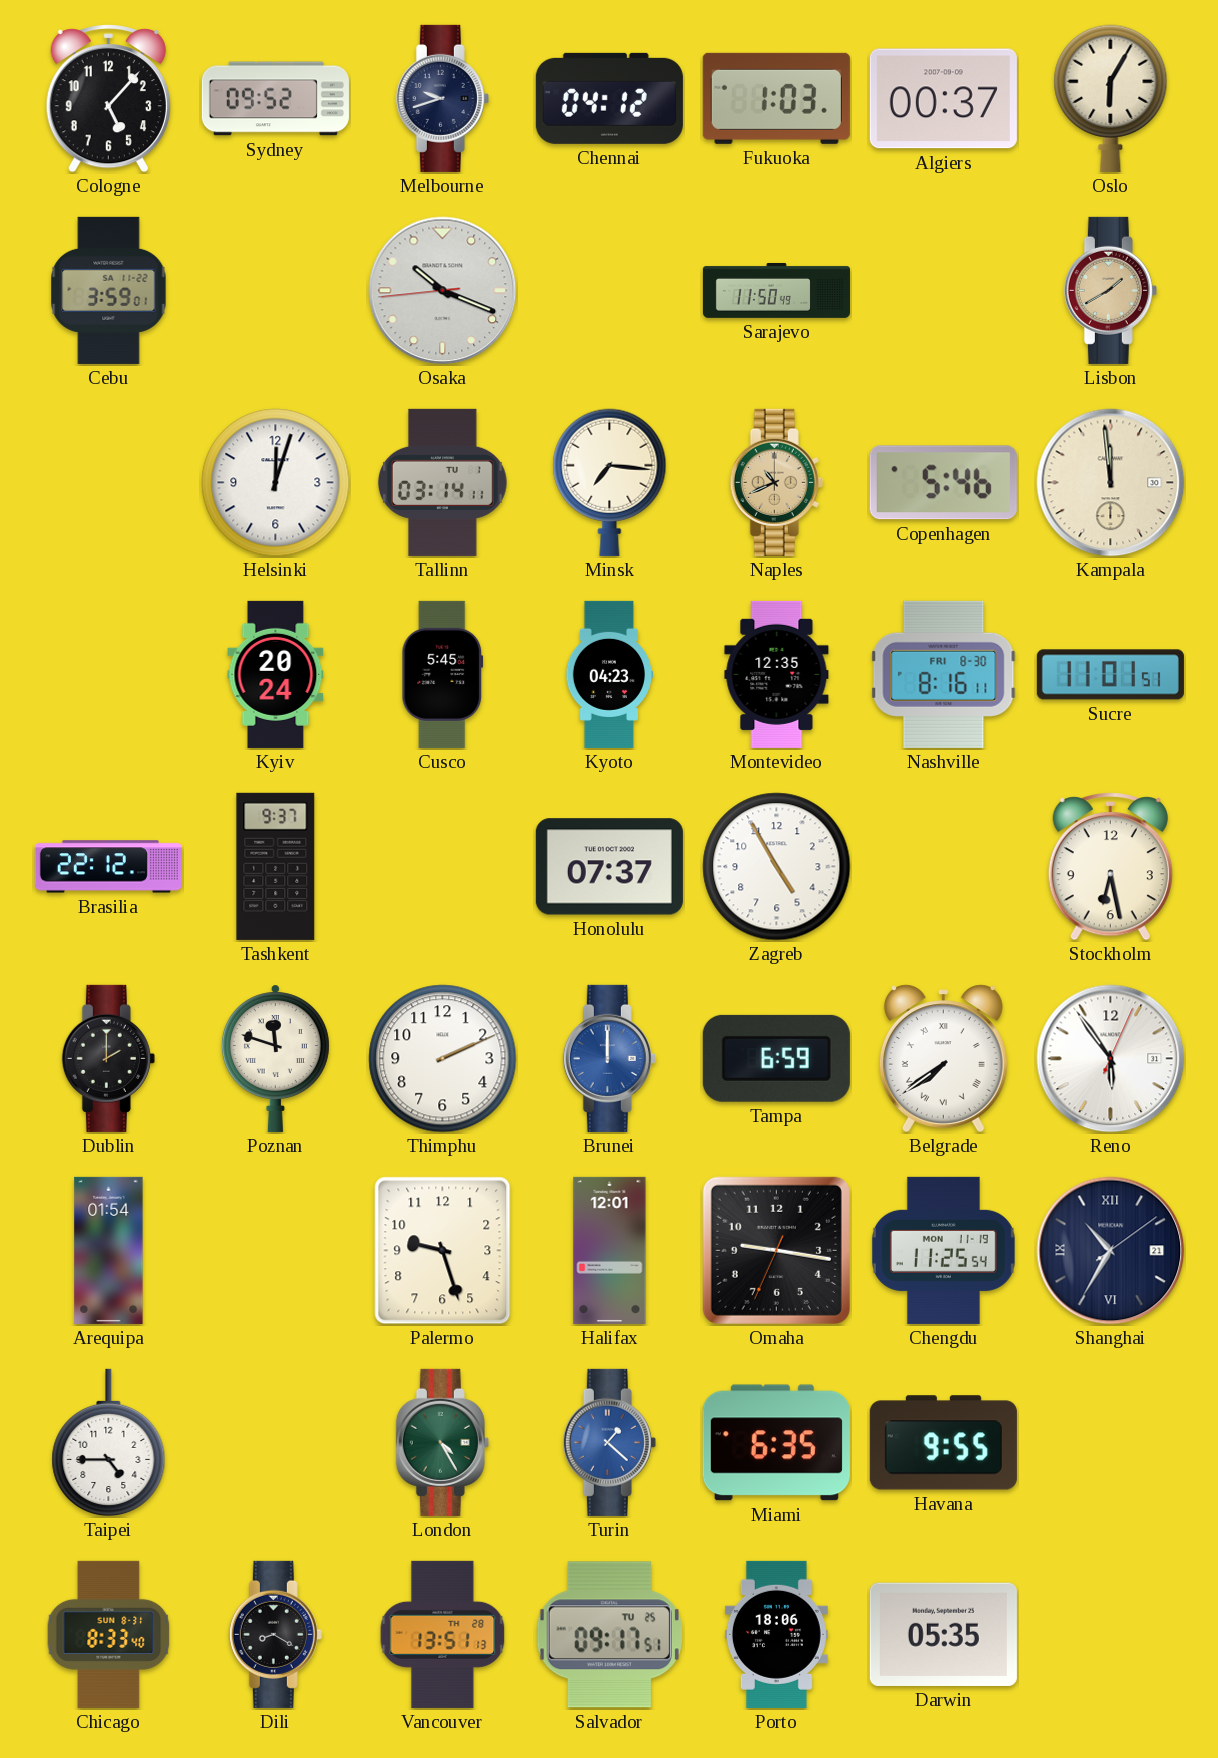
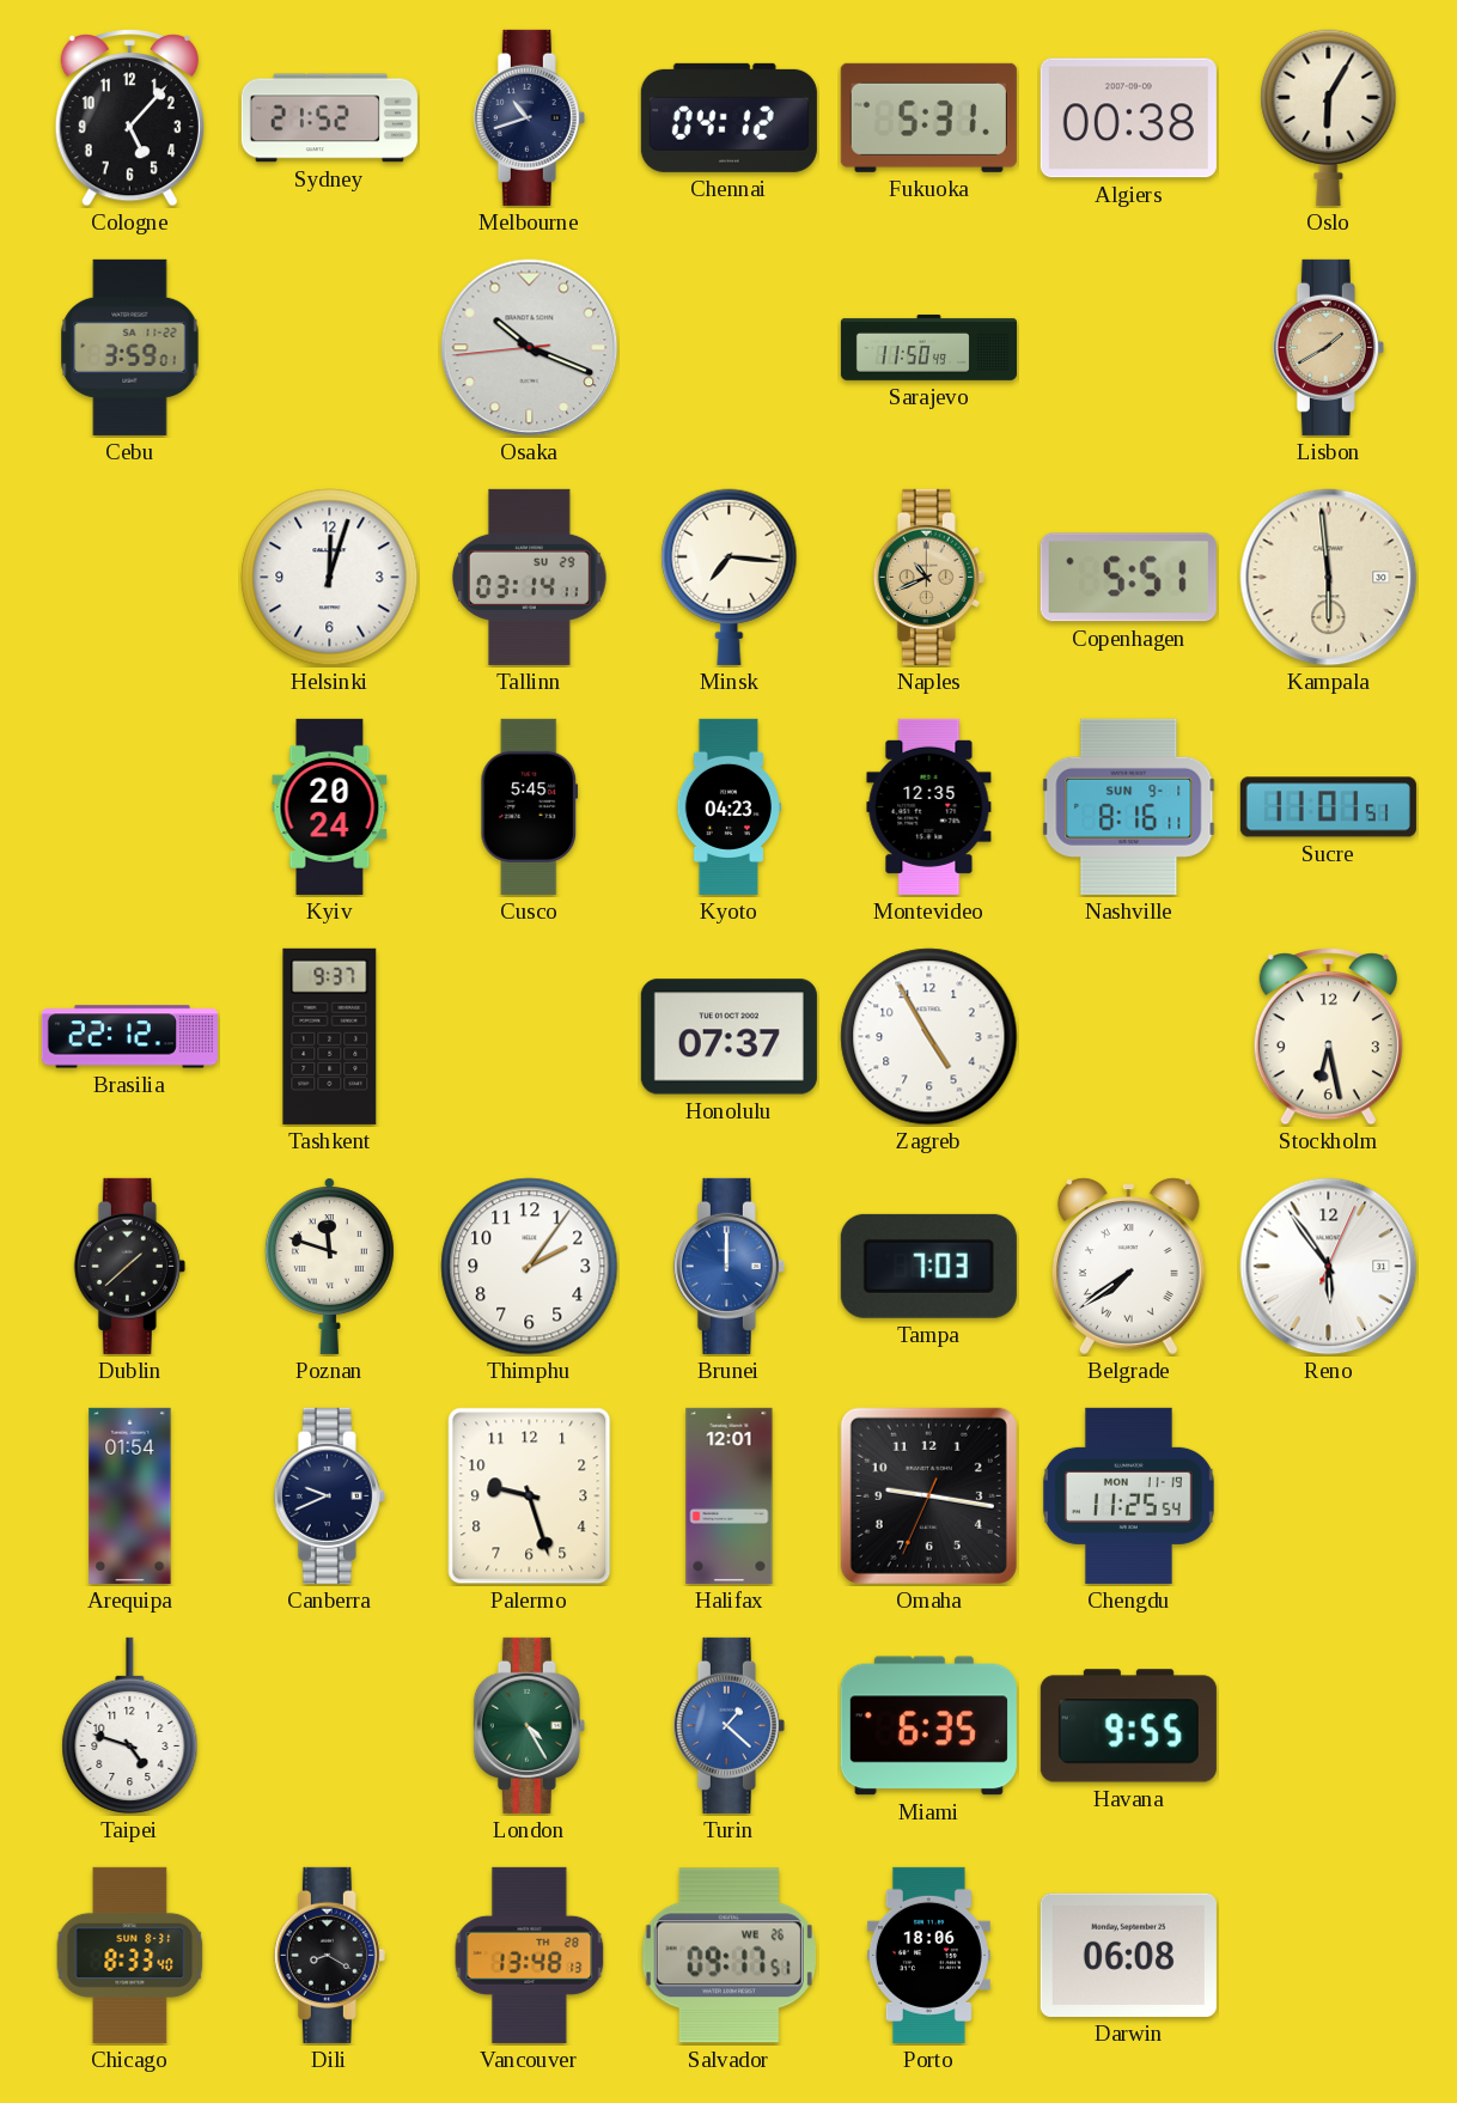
Sydney: 09:52 -> 21:52
Melbourne: 9:42 -> 10:42
Fukuoka: 1:03 -> 5:31
Algiers: 00:37 -> 00:38
Tallinn date: TU 1 -> SU 29
Copenhagen: 5:46 -> 5:51
Kampala: 11:59 -> 5:59
Nashville date: FRI 8-30 -> SUN 9-1
Dublin: 2:00 -> 1:38
Thimphu: 2:11 -> 2:06
Tampa: 6:59 -> 7:03
Canberra: none -> 9:41
Shanghai: 10:35 -> none
Taipei: 4:45 -> 4:48
Vancouver: 13:51 -> 13:48
Salvador date: TU 25 -> WE 26
Darwin: 05:35 -> 06:08
